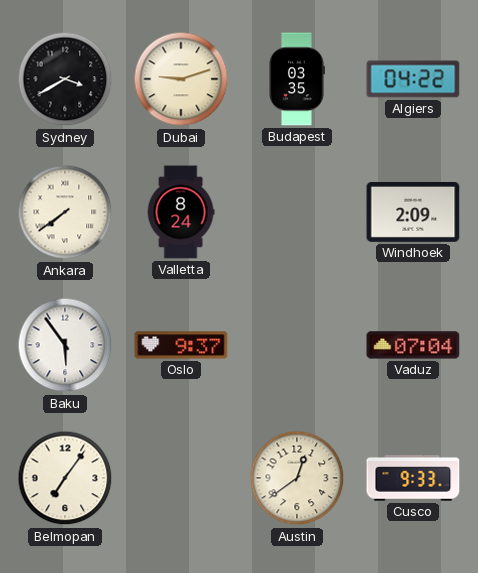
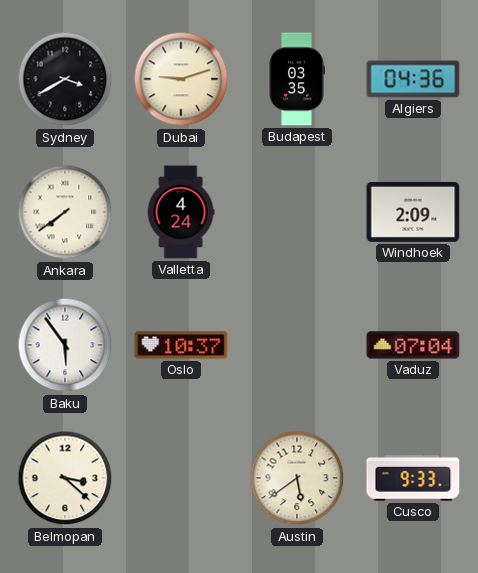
Algiers: 04:22 -> 04:36
Valletta: 8:24 -> 4:24
Oslo: 9:37 -> 10:37
Belmopan: 7:06 -> 3:22
Austin: 12:39 -> 5:39
